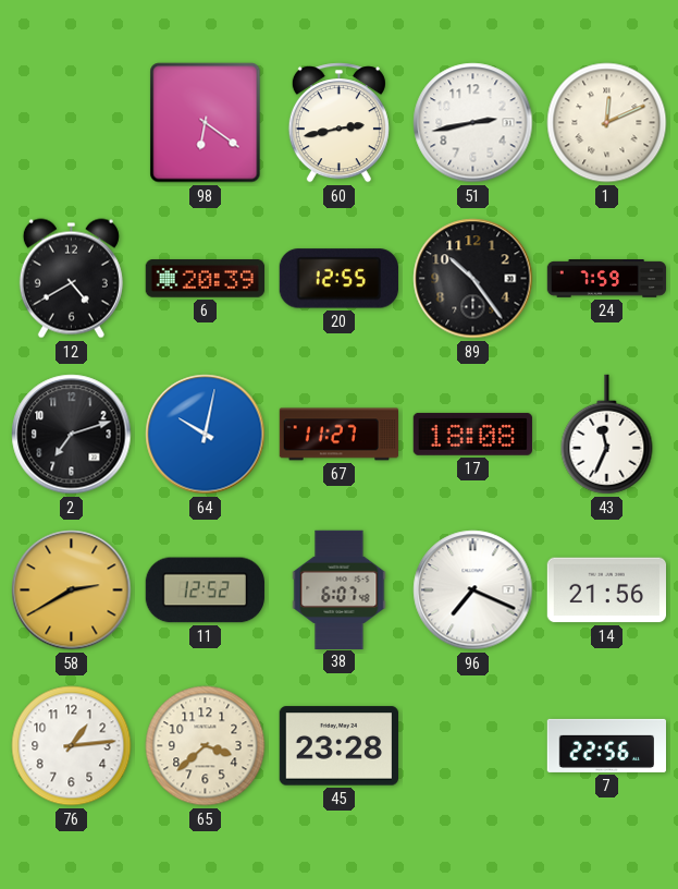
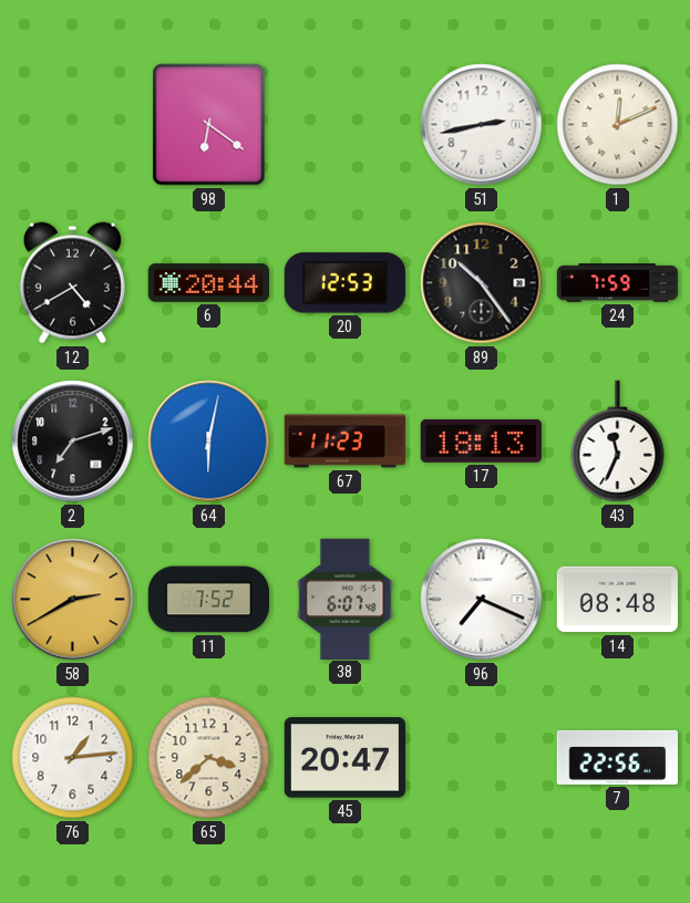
60: 2:43 -> none
6: 20:39 -> 20:44
20: 12:55 -> 12:53
64: 10:02 -> 6:02
67: 11:27 -> 11:23
17: 18:08 -> 18:13
11: 12:52 -> 7:52
14: 21:56 -> 08:48
45: 23:28 -> 20:47
